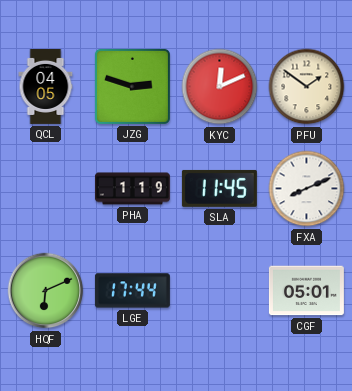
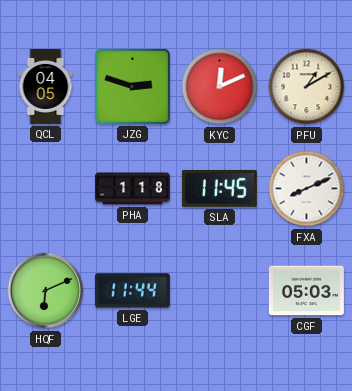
PFU: 1:51 -> 1:10
PHA: 1:19 -> 1:18
LGE: 17:44 -> 11:44
CGF: 05:01 -> 05:03
